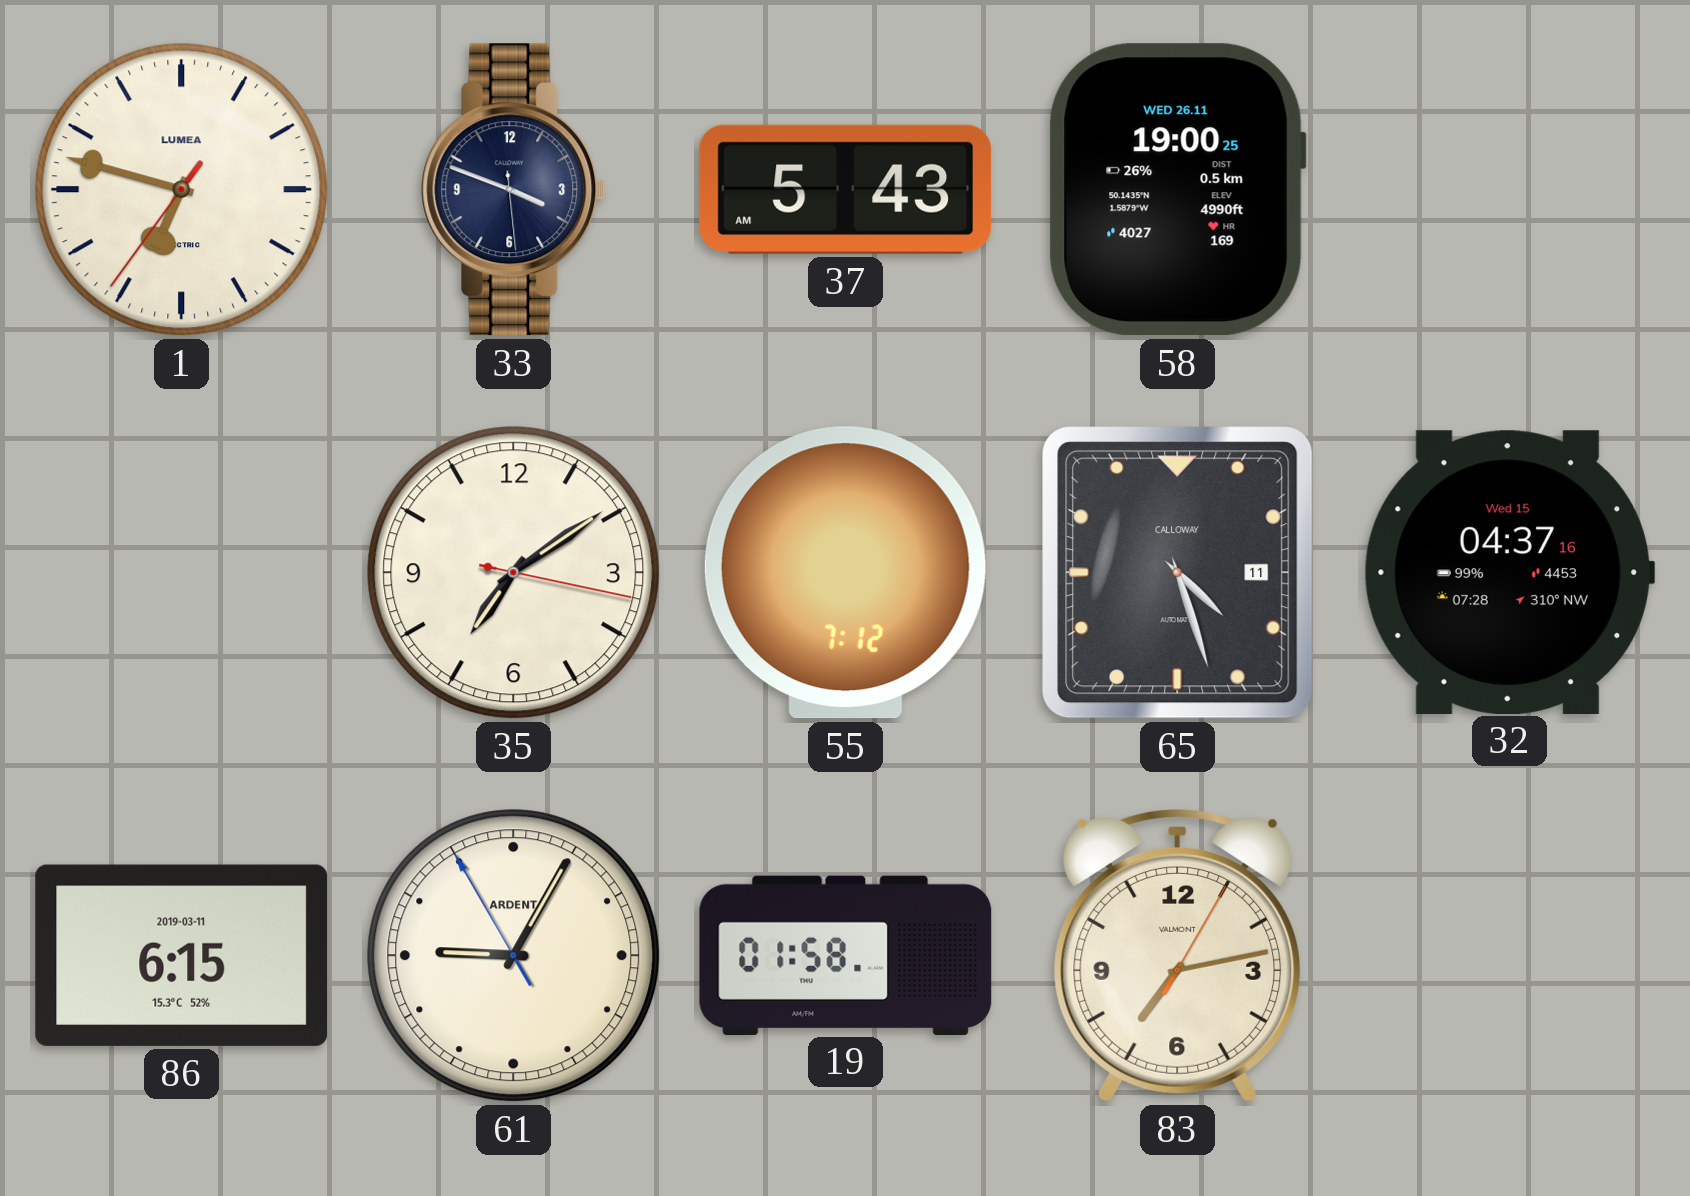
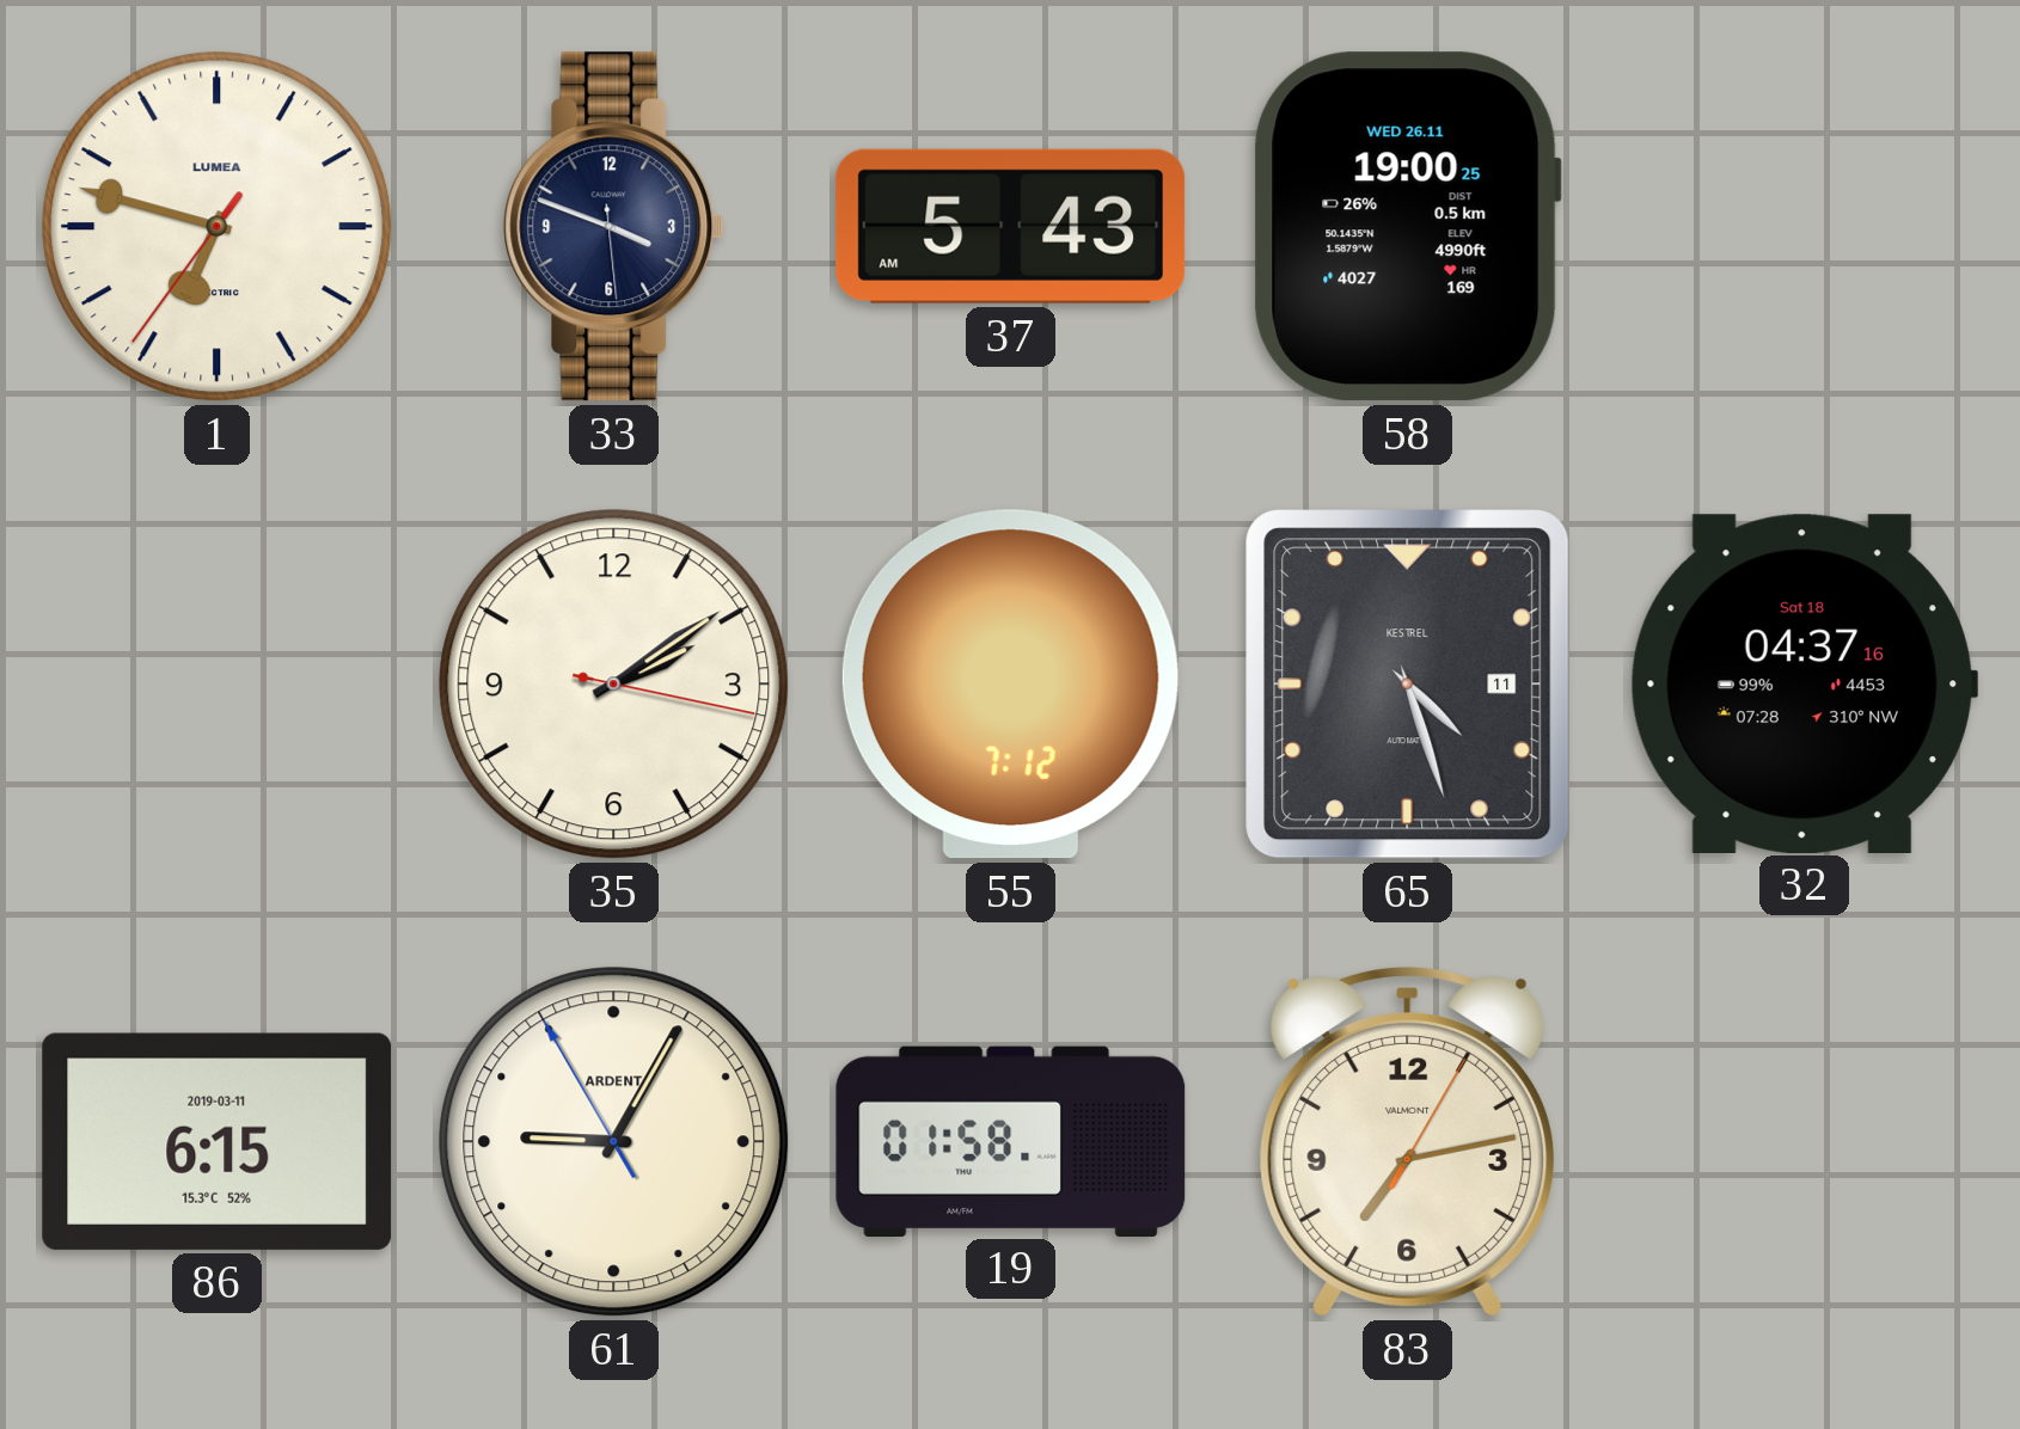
35: 7:09 -> 2:09
65 brand: CALLOWAY -> KESTREL
32 date: Wed 15 -> Sat 18
